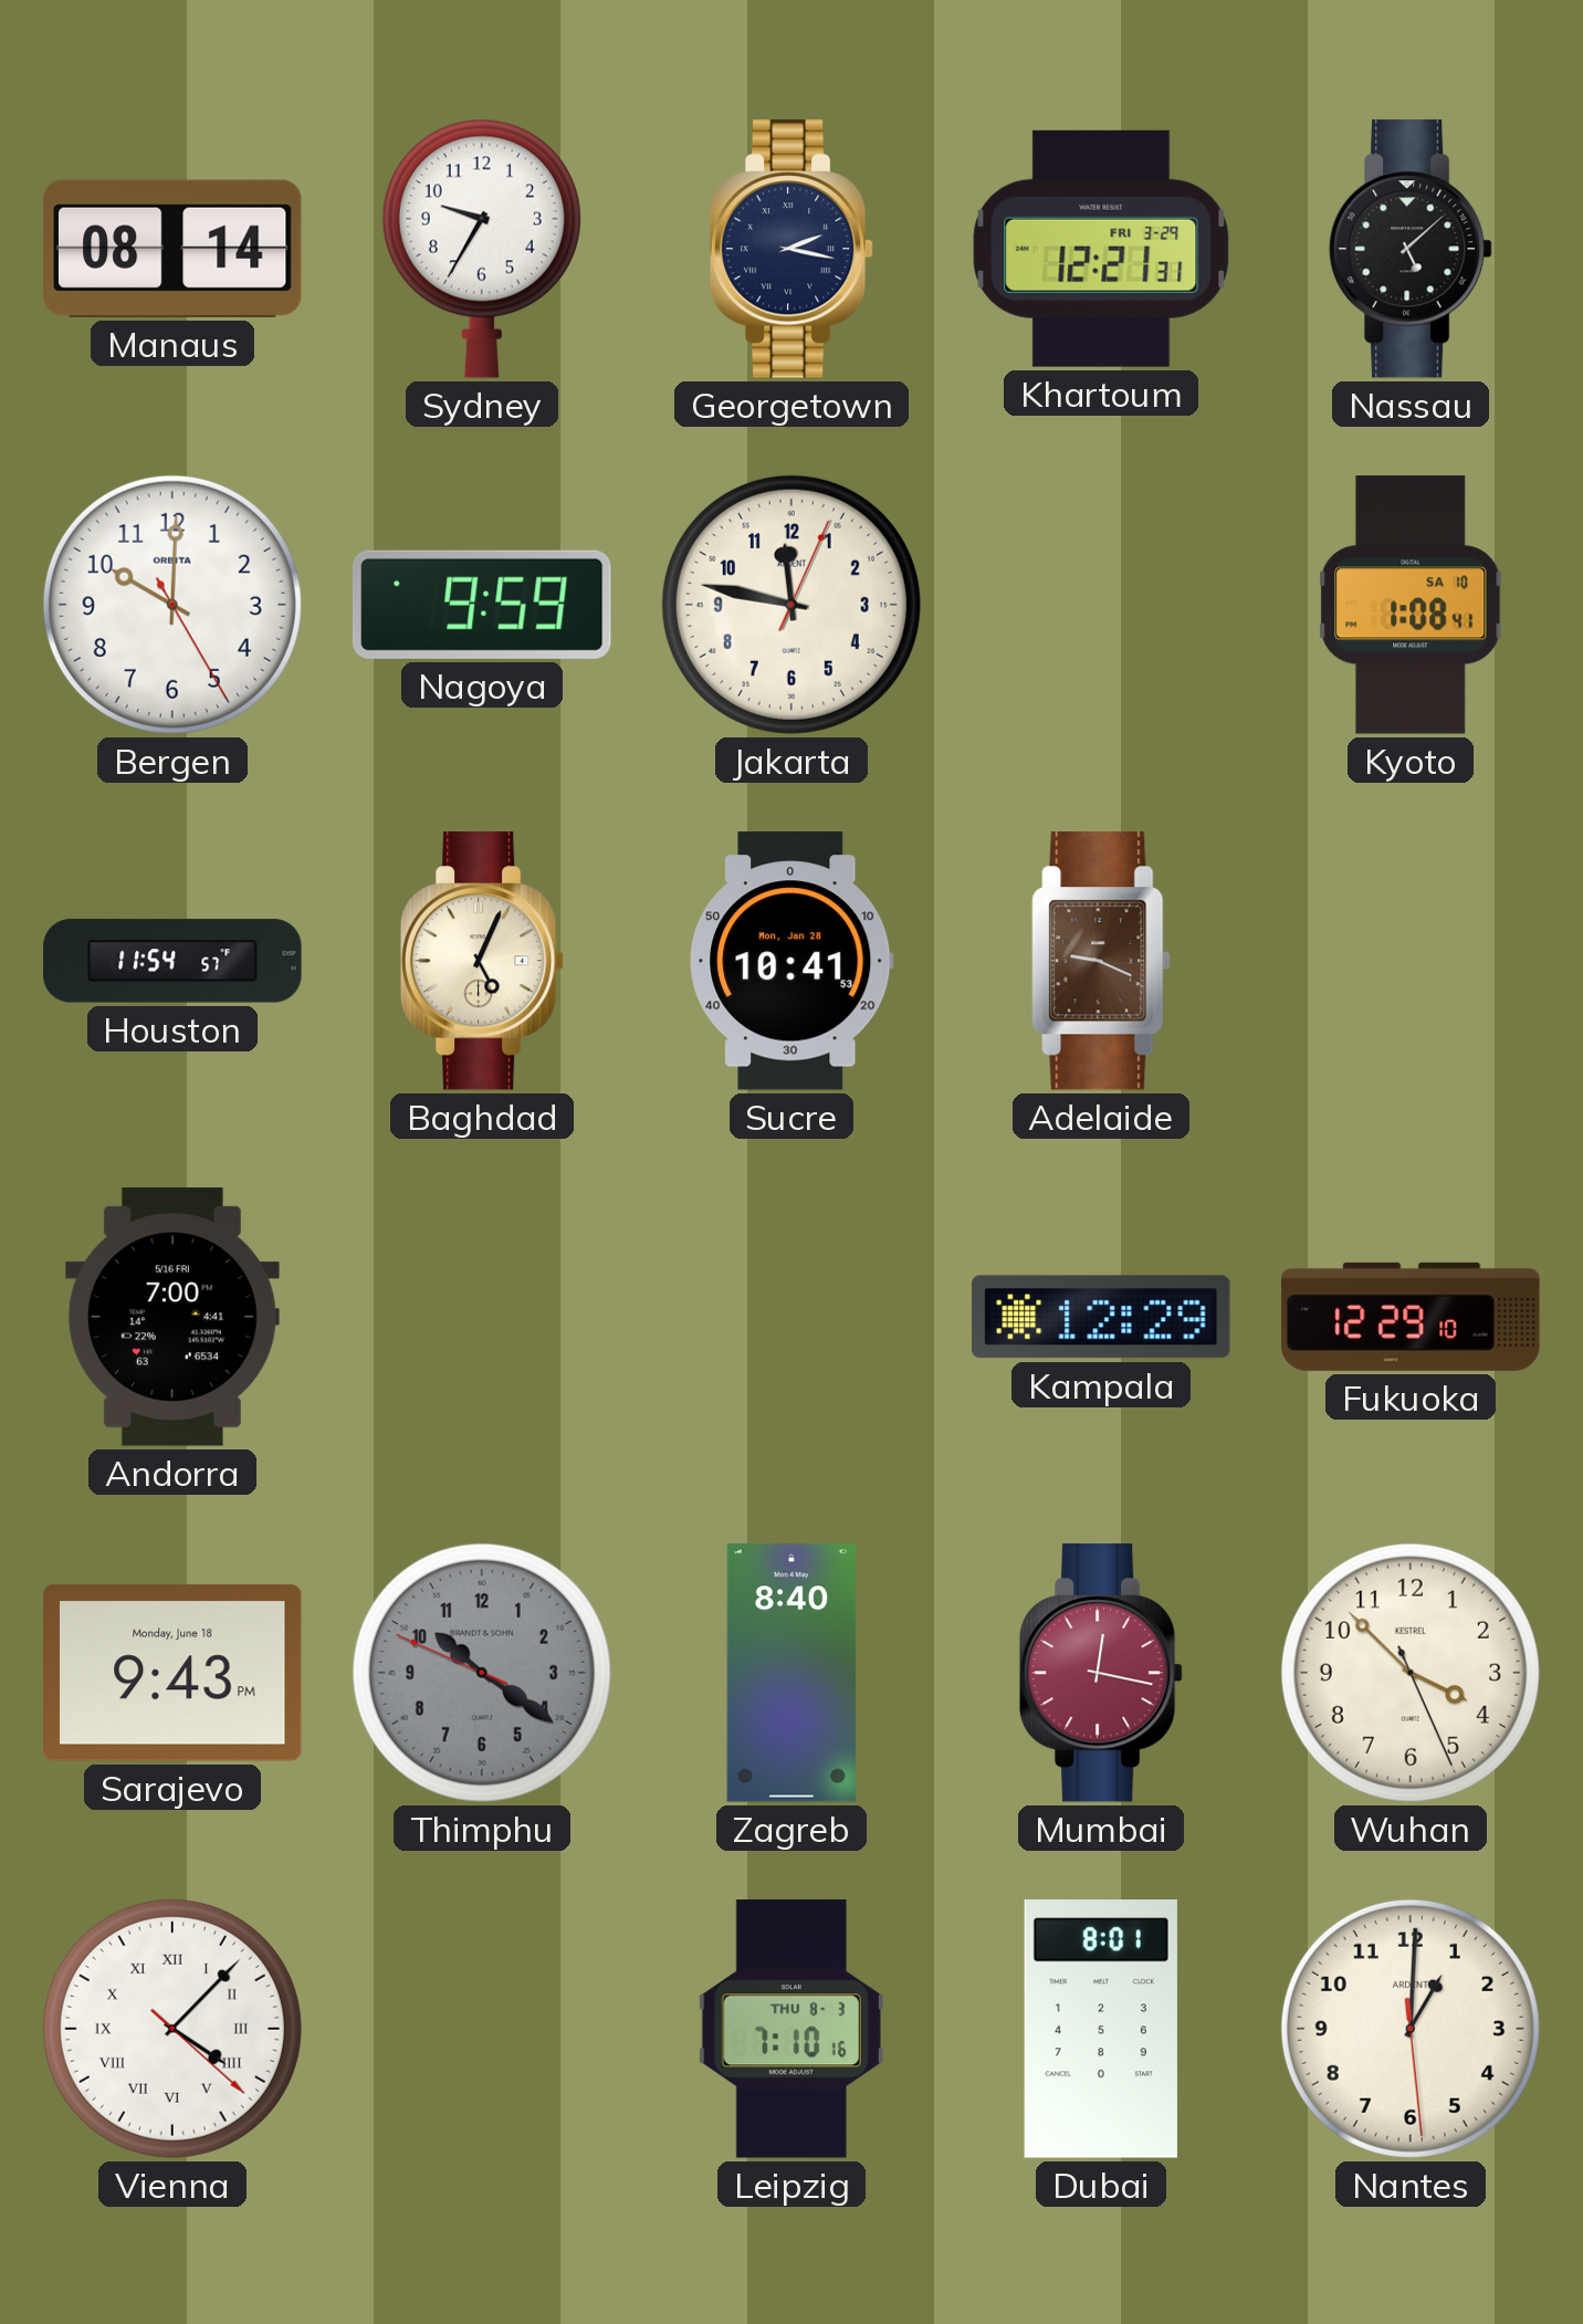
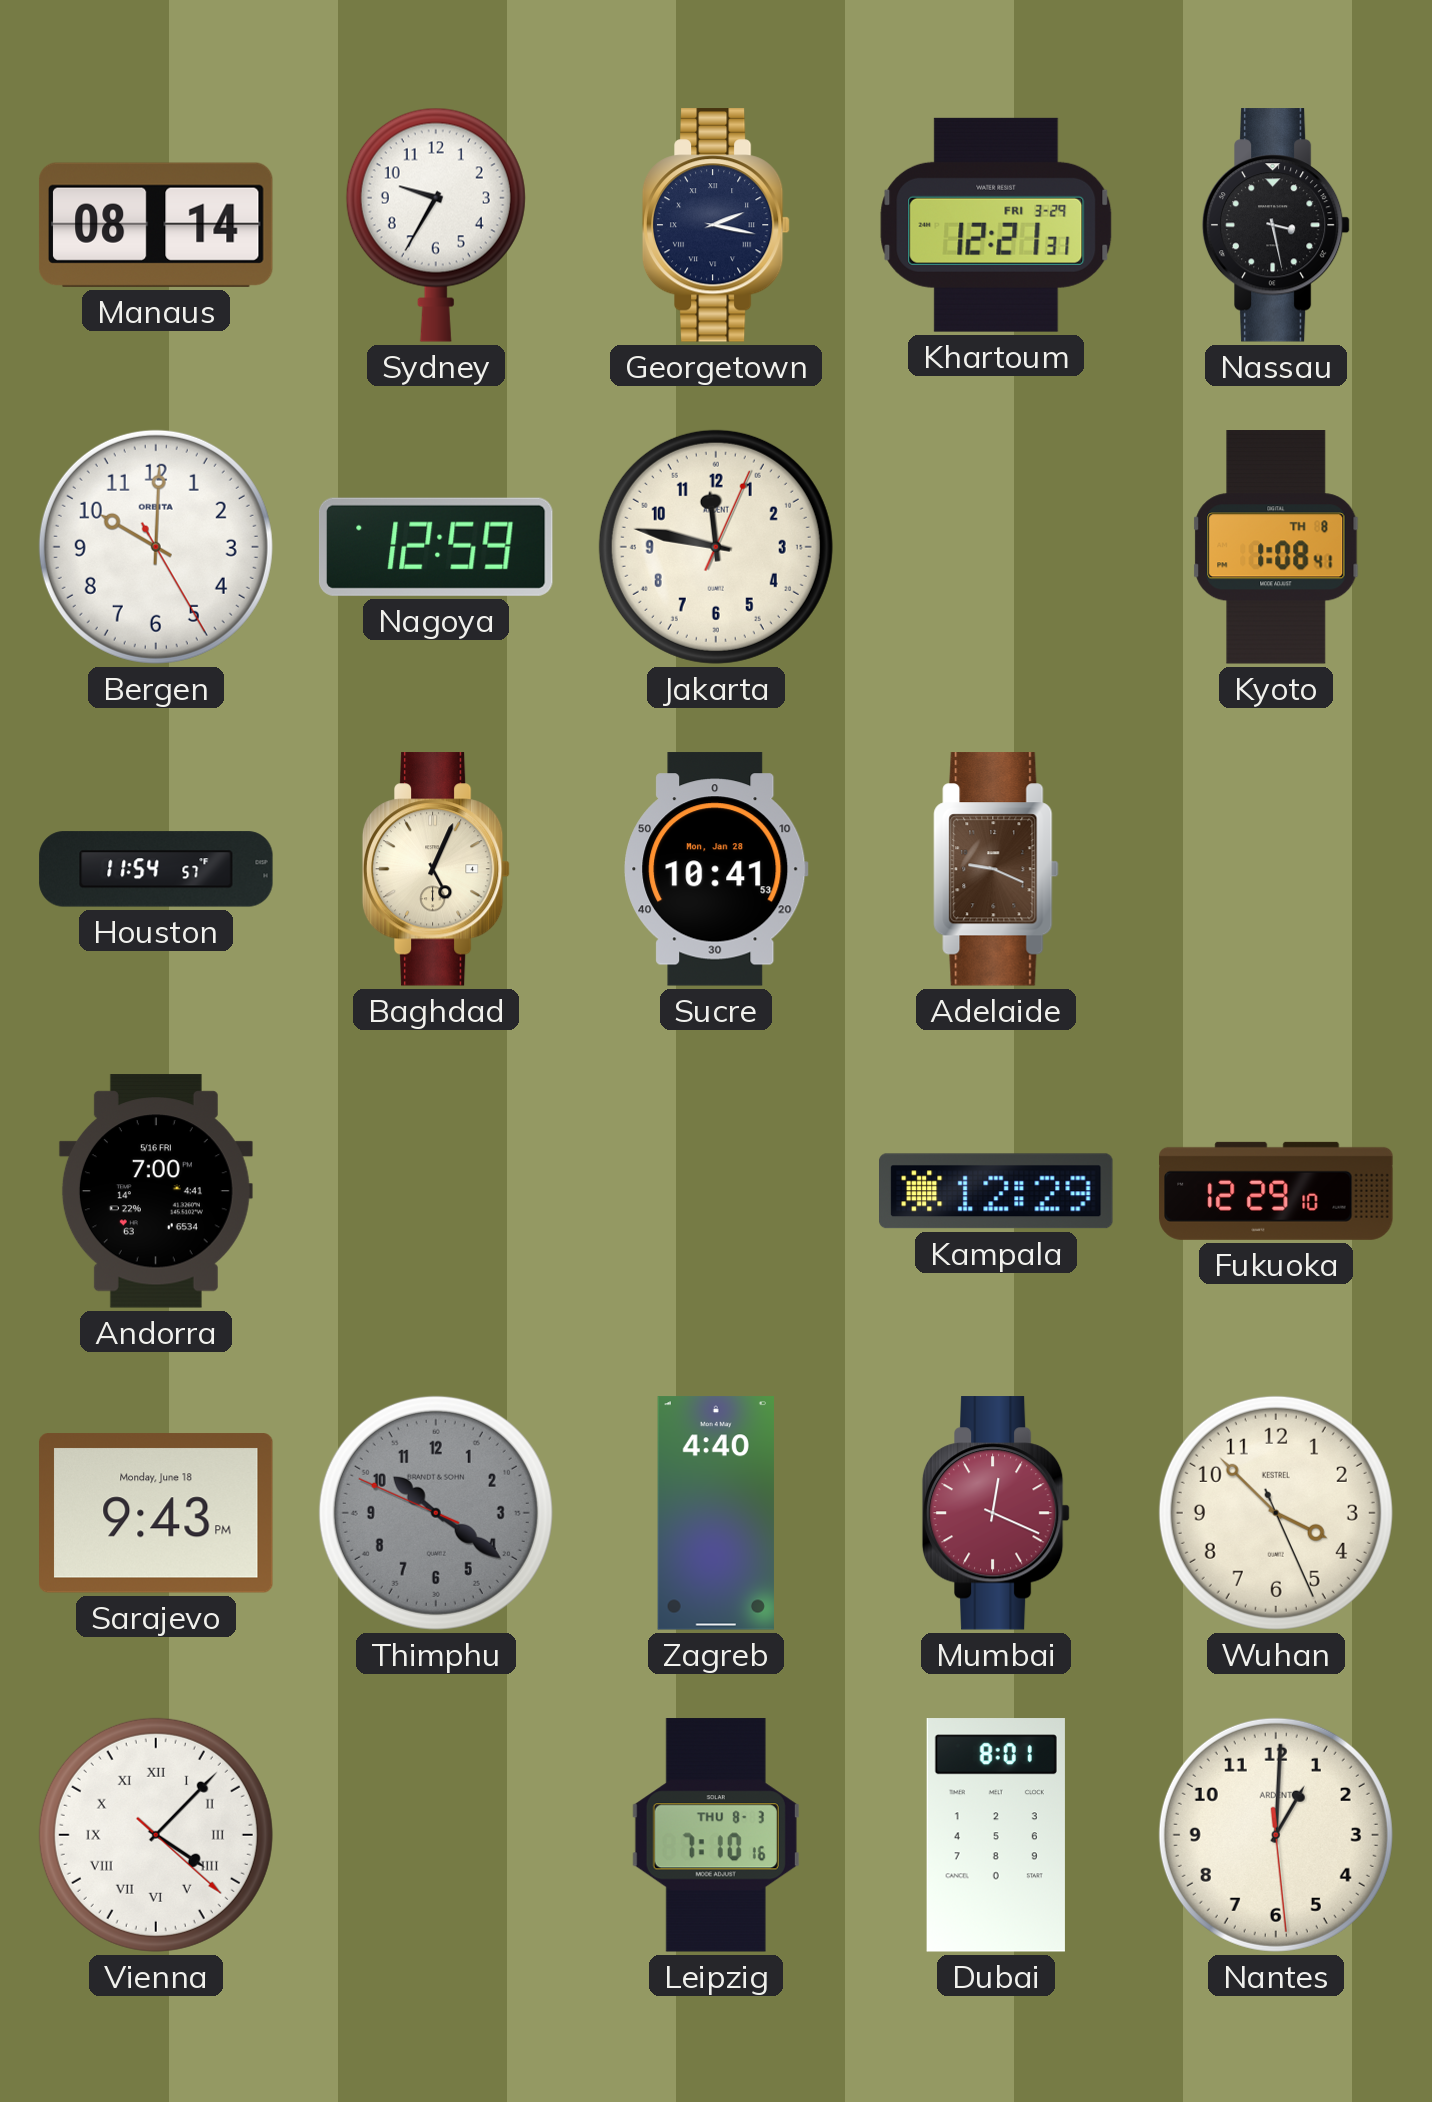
Nassau: 5:08 -> 3:28
Nagoya: 9:59 -> 12:59
Kyoto date: SA 10 -> TH 8
Zagreb: 8:40 -> 4:40
Mumbai: 12:17 -> 12:19
